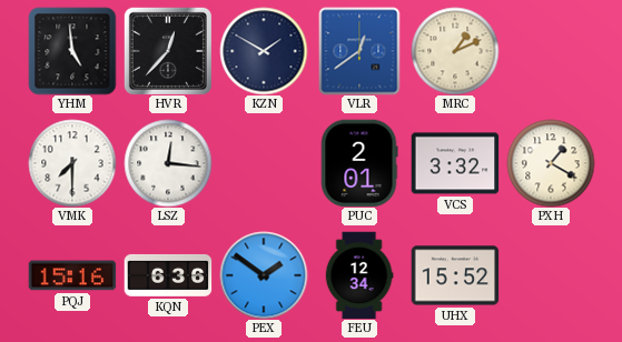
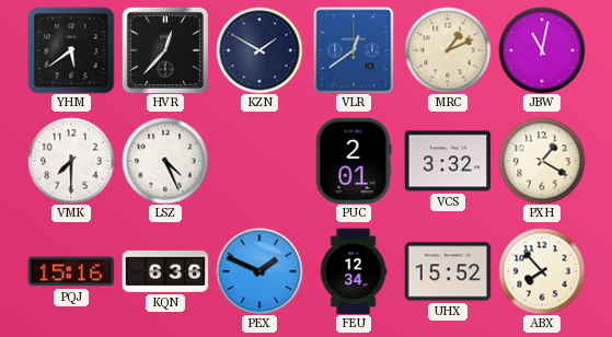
YHM: 4:59 -> 5:39
JBW: none -> 11:02
LSZ: 12:16 -> 4:26
PEX: 1:51 -> 1:49
ABX: none -> 7:53
